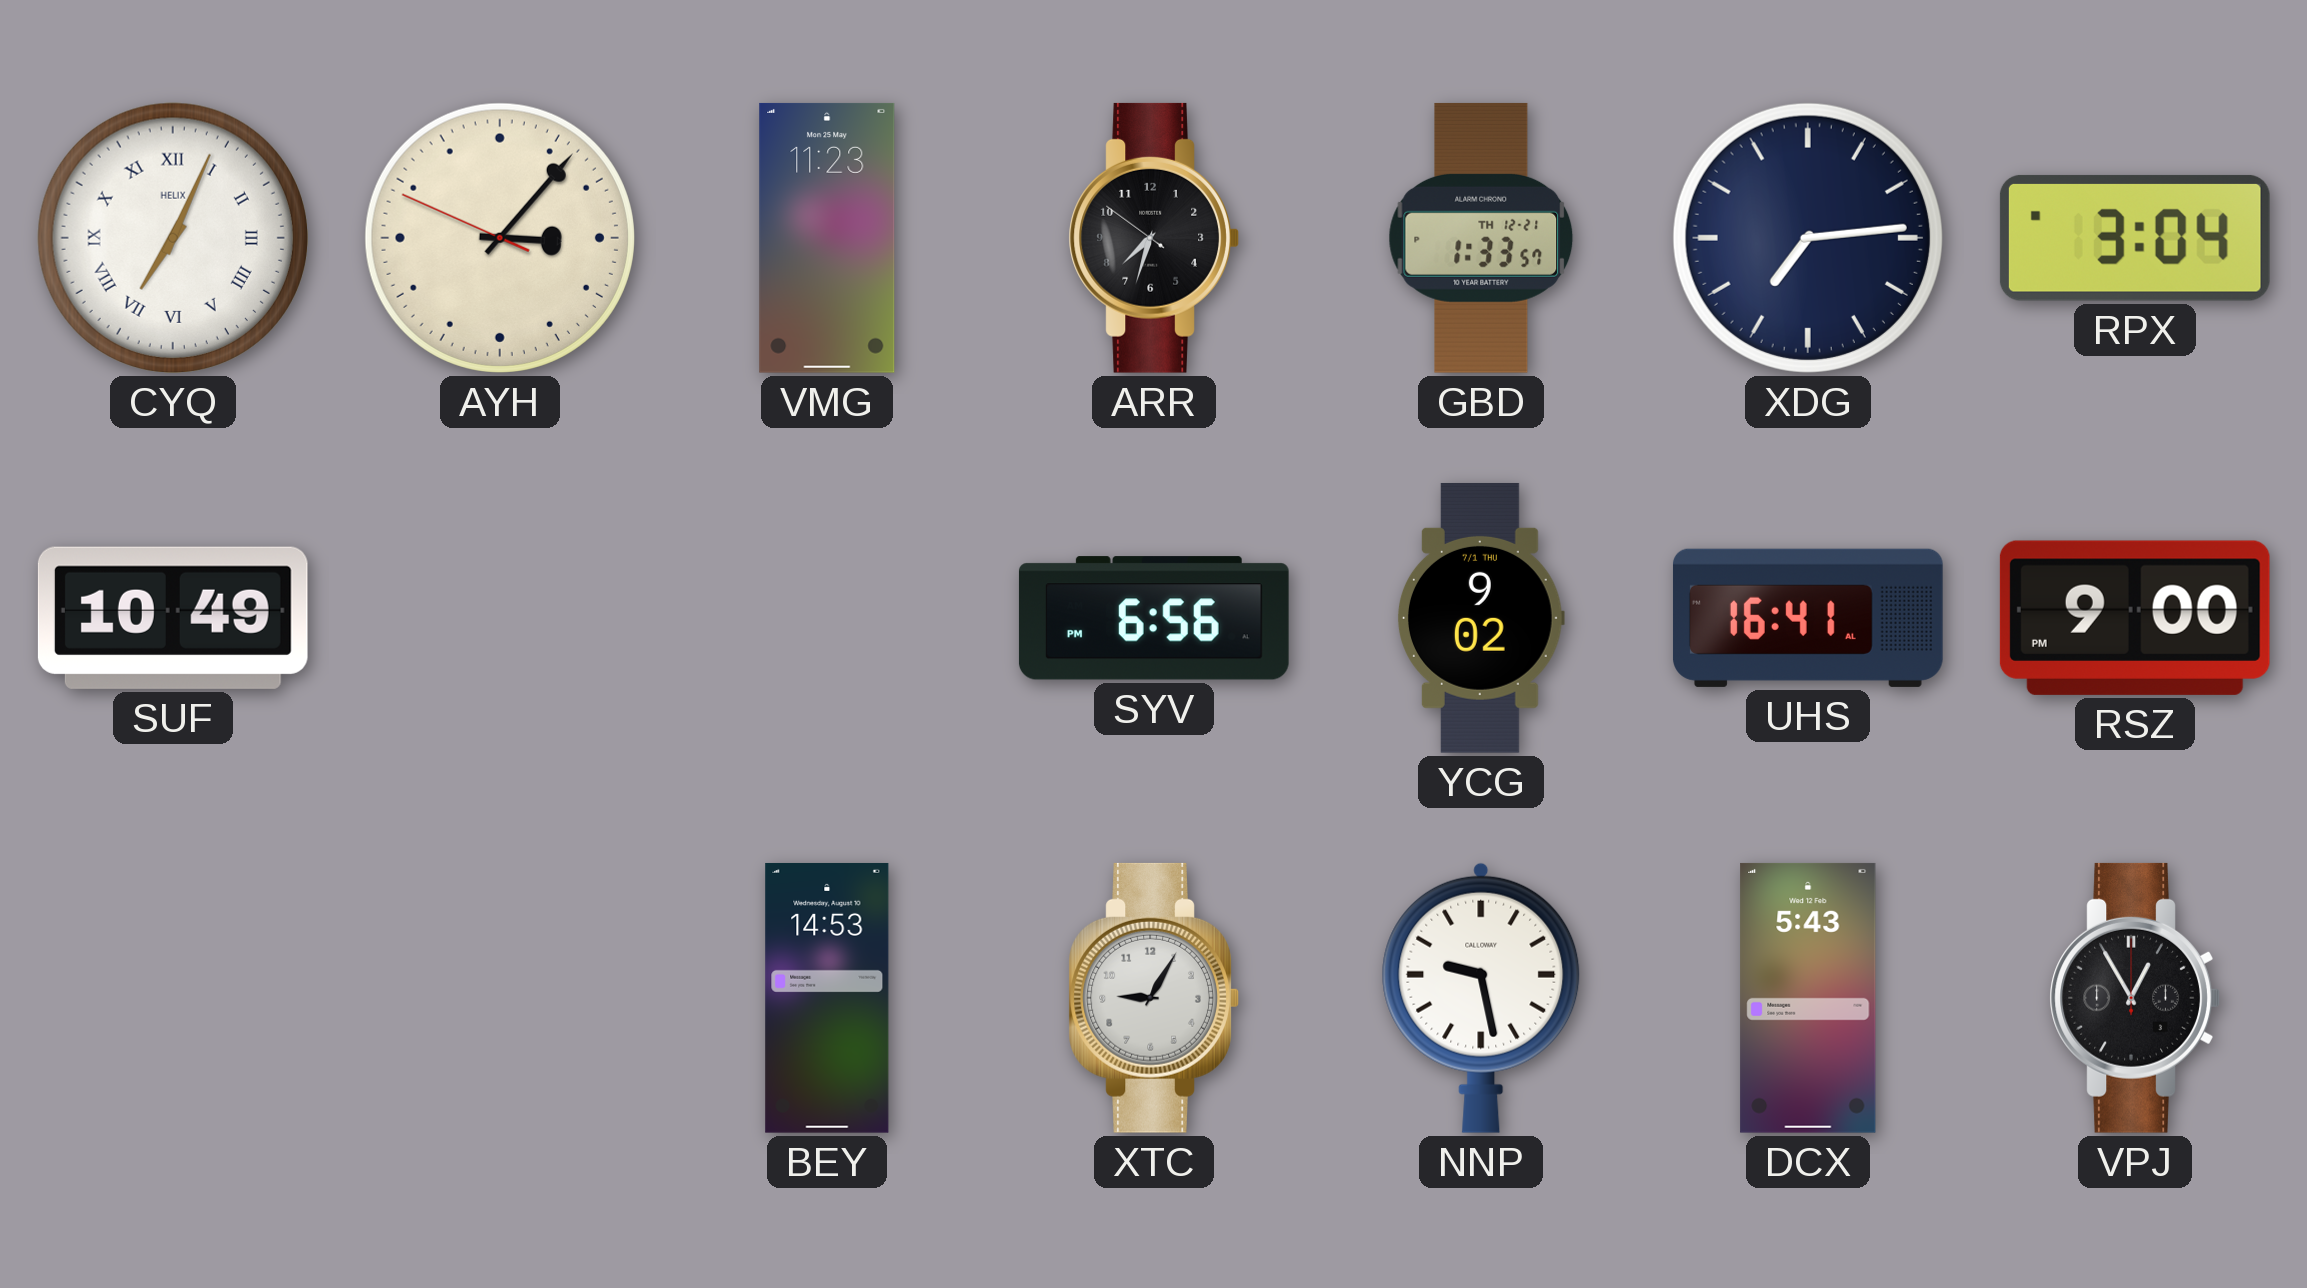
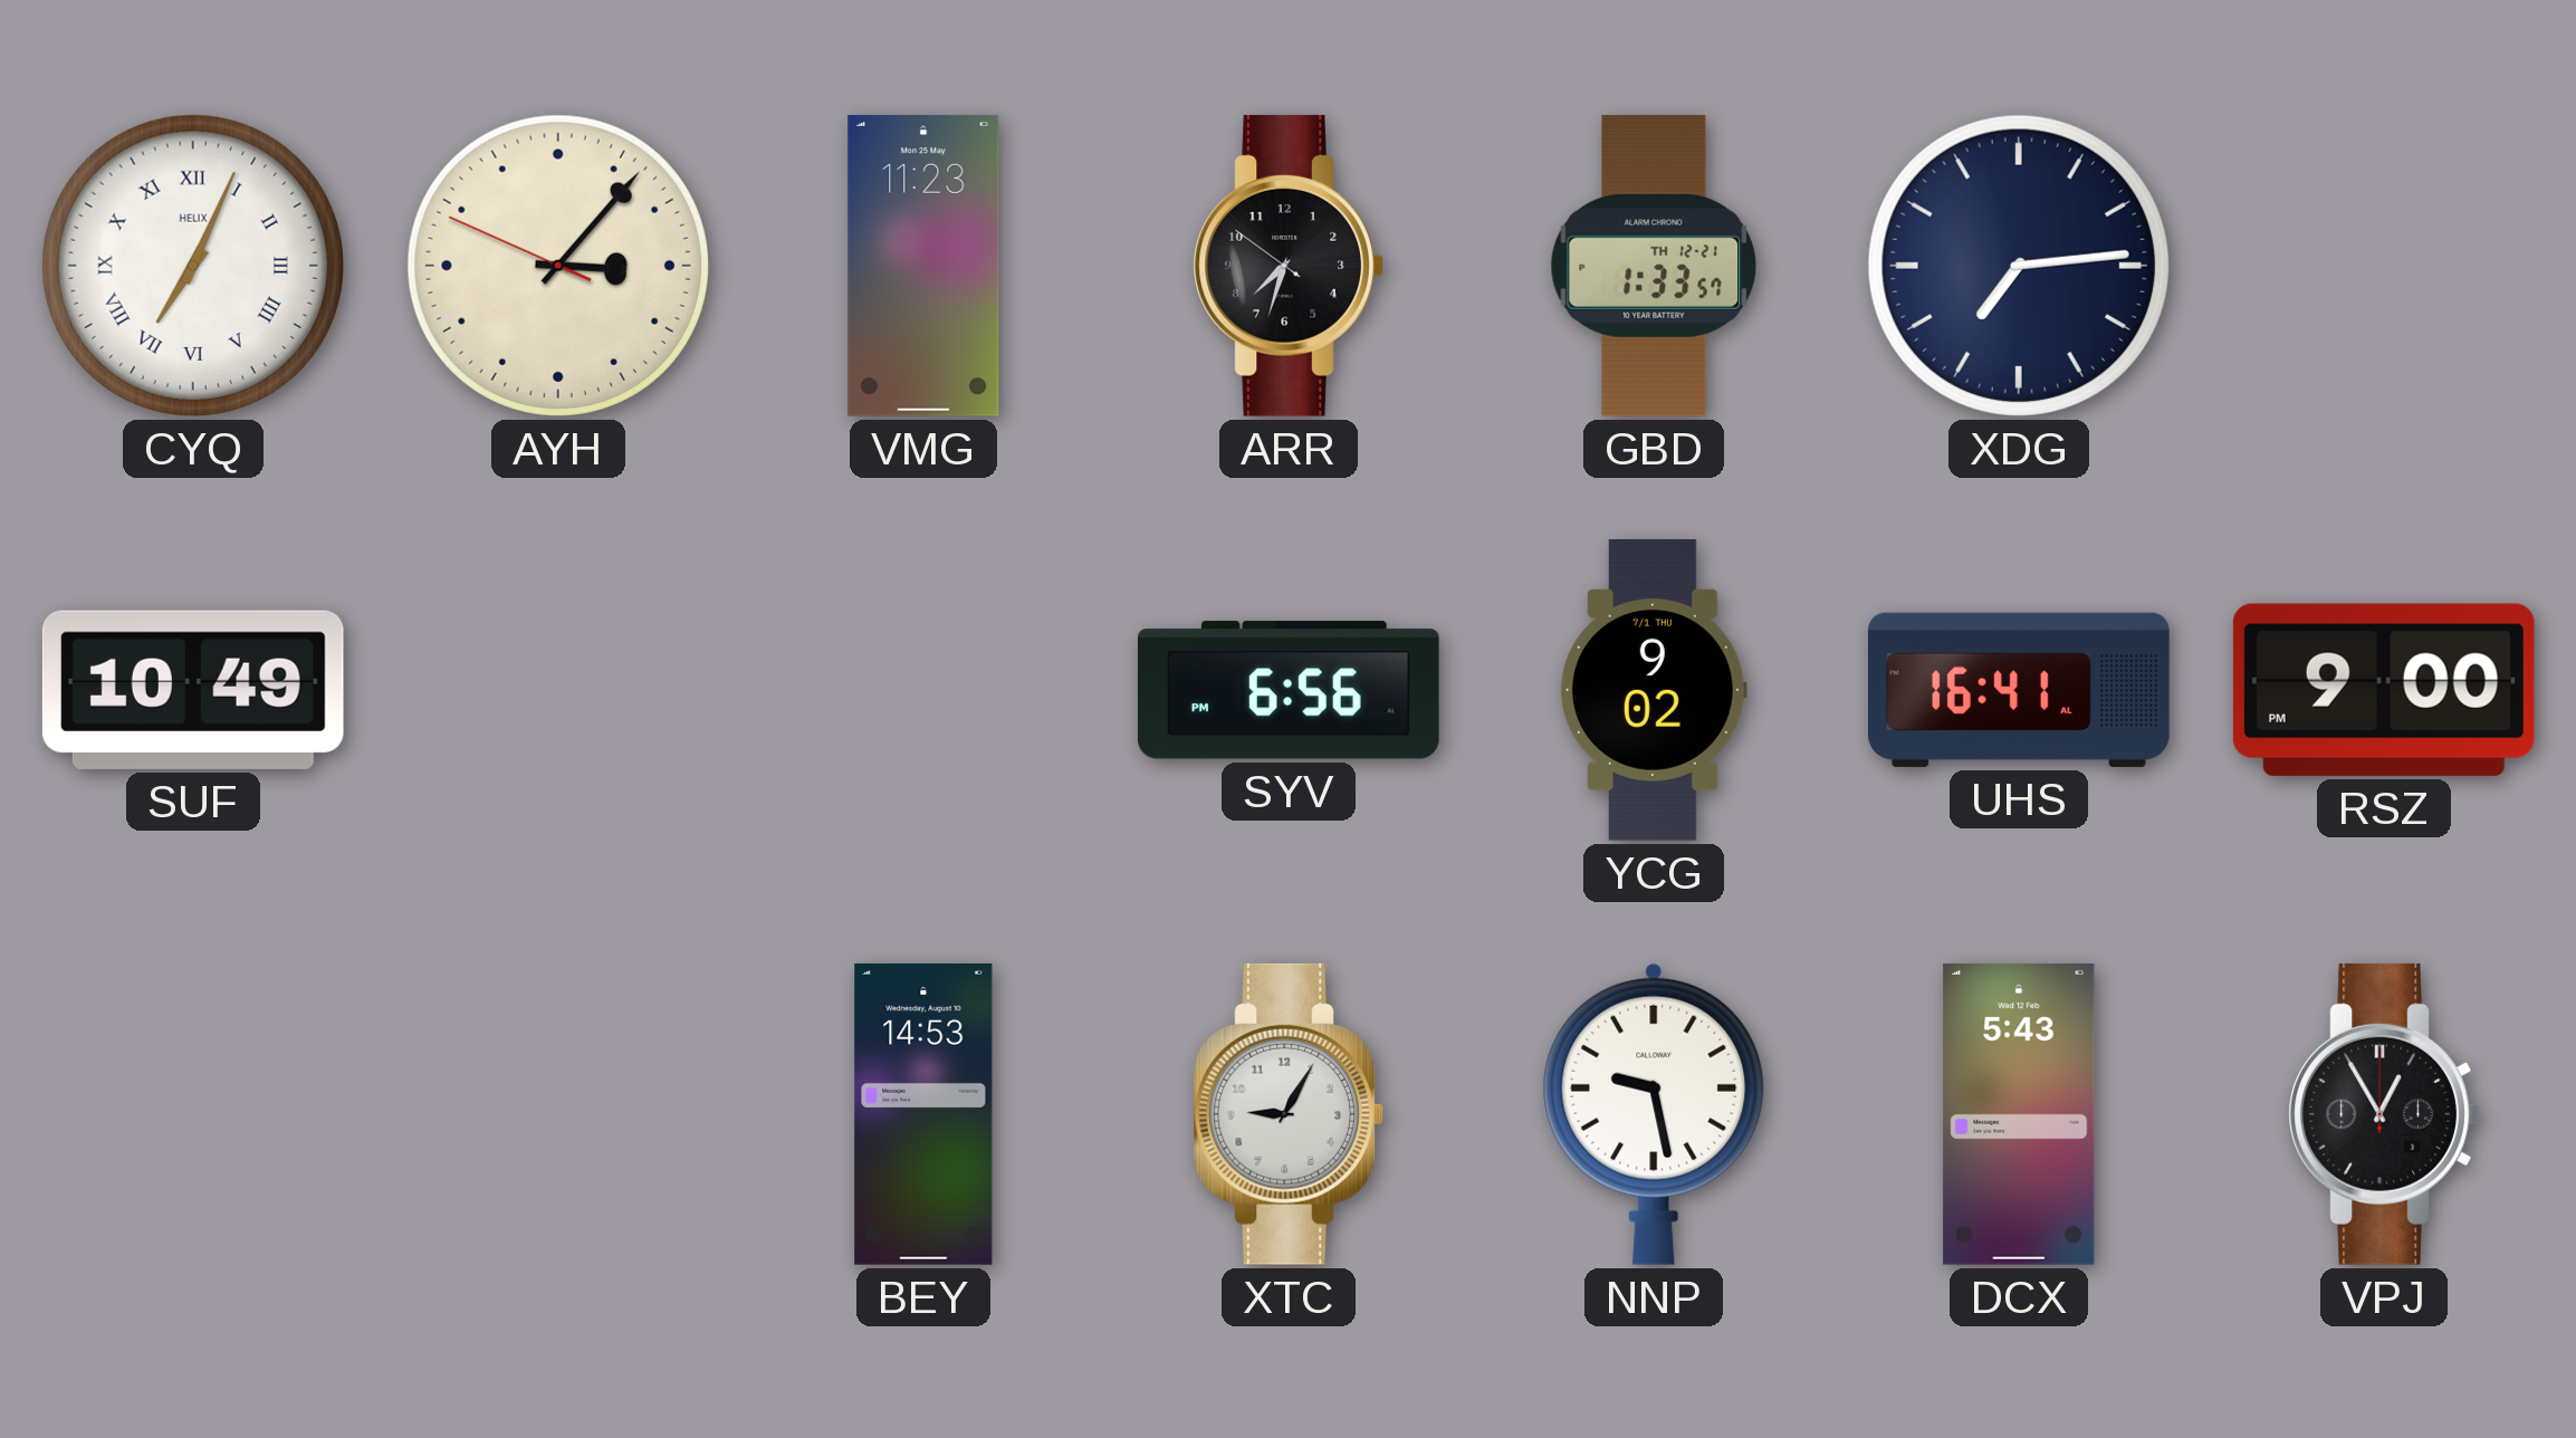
RPX: 3:04 -> none
